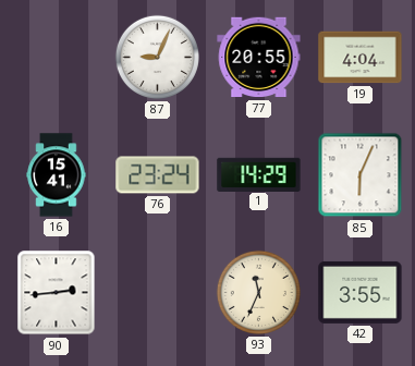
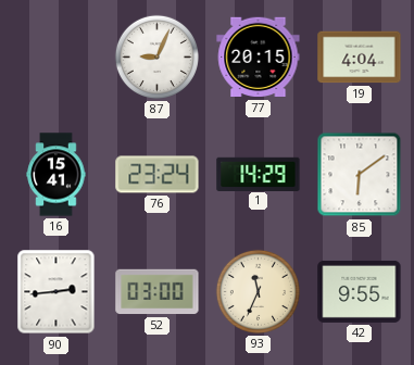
77: 20:55 -> 20:15
85: 6:04 -> 6:09
52: none -> 03:00
42: 3:55 -> 9:55
